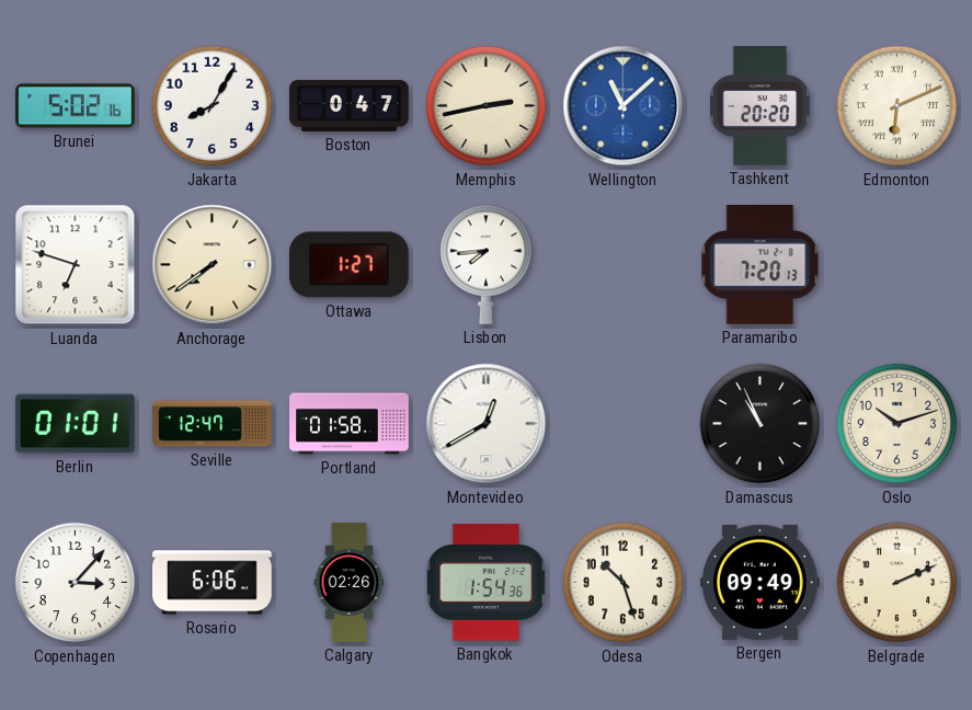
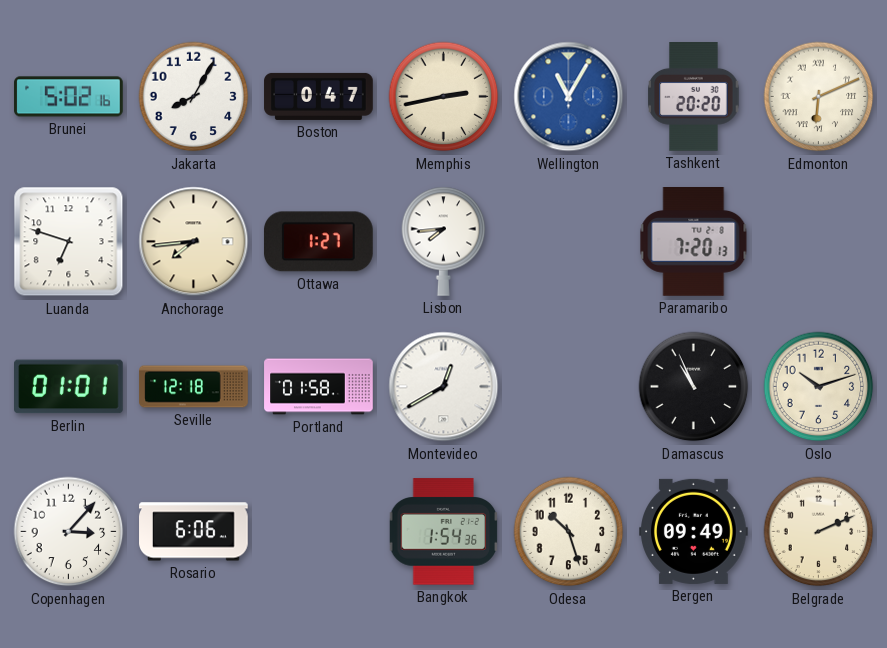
Wellington: 11:08 -> 11:05
Anchorage: 7:39 -> 7:44
Seville: 12:47 -> 12:18
Calgary: 02:26 -> none
